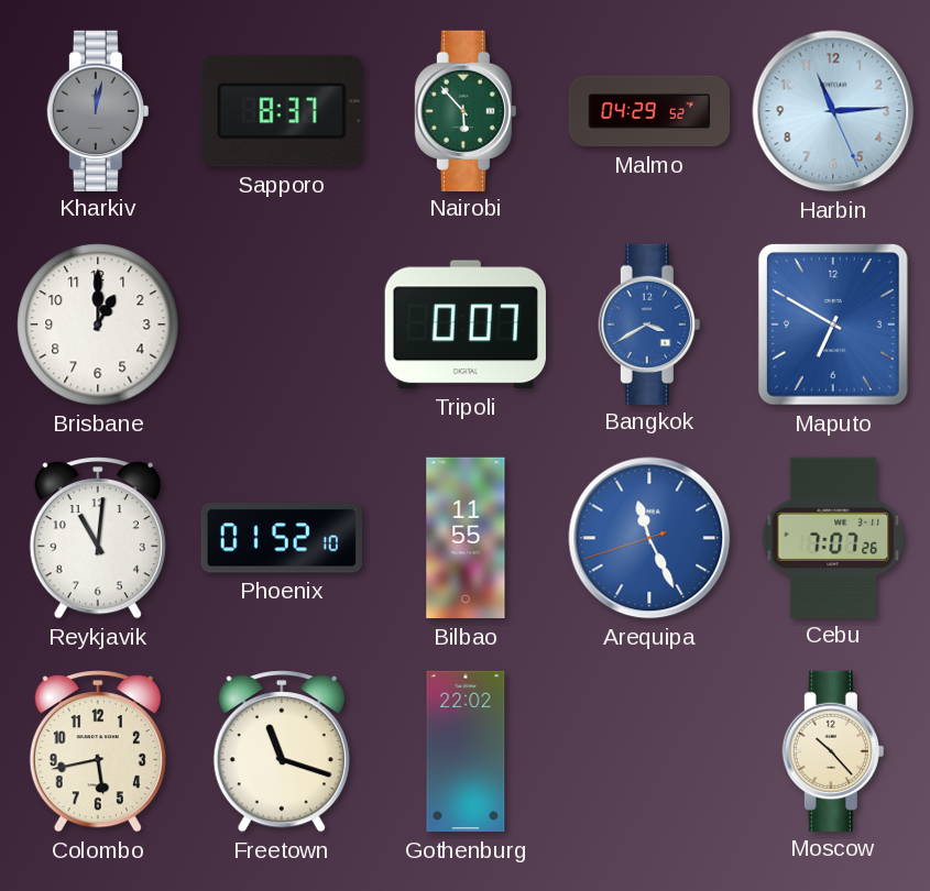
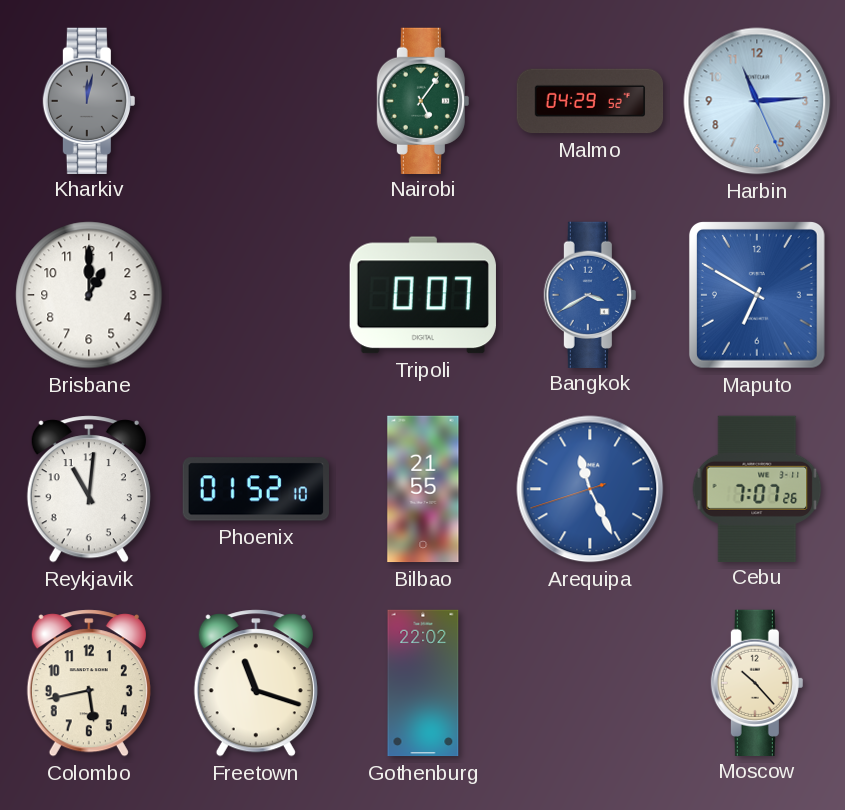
Sapporo: 8:37 -> none
Nairobi: 5:53 -> 5:06
Bilbao: 11:55 -> 21:55
